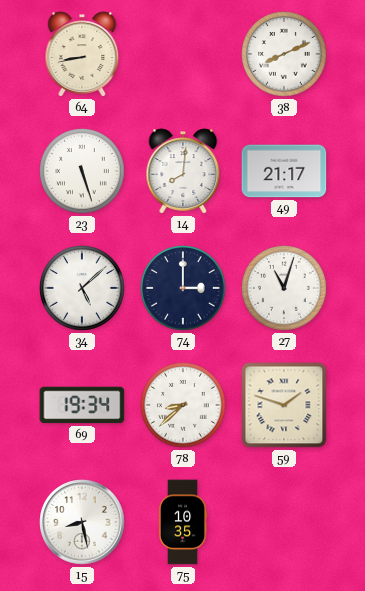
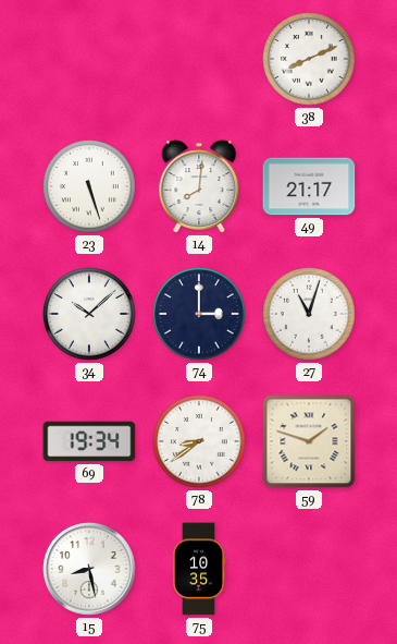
64: 8:43 -> none
34: 5:08 -> 10:08
78: 8:38 -> 8:39
